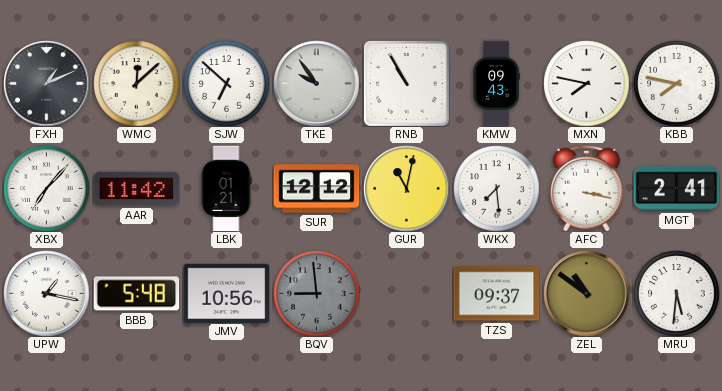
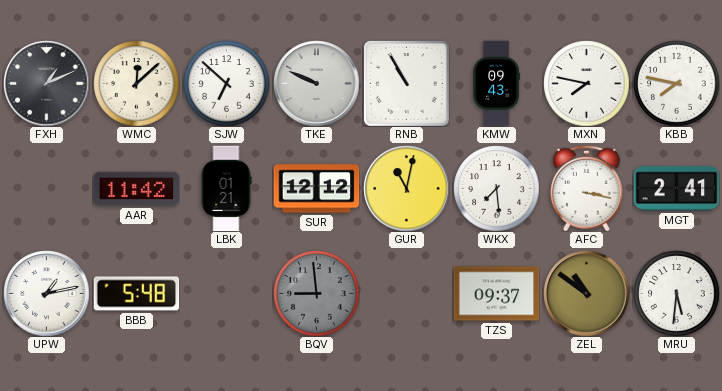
TKE: 9:54 -> 9:49
XBX: 7:07 -> none
UPW: 1:17 -> 1:13
JMV: 10:56 -> none
